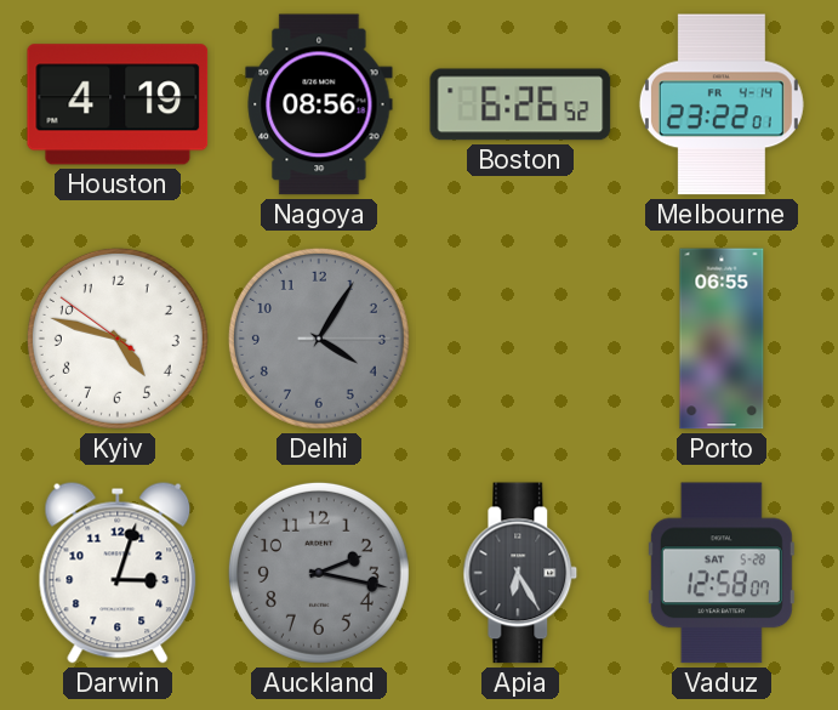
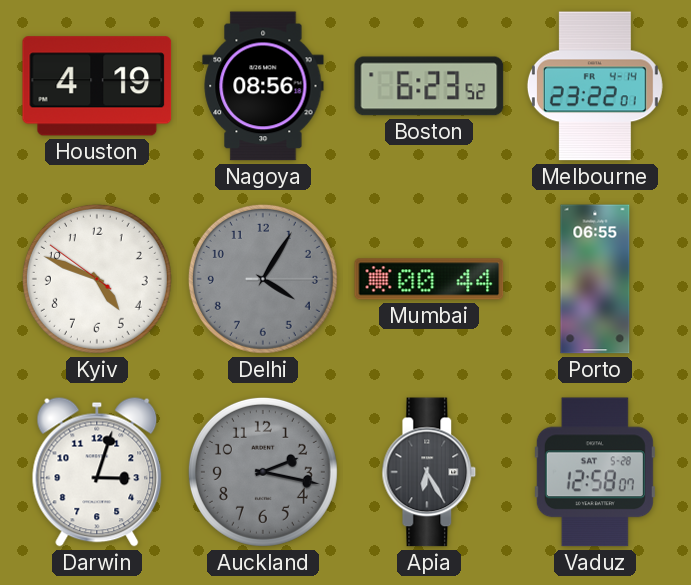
Boston: 6:26 -> 6:23
Kyiv: 4:47 -> 4:48
Mumbai: none -> 00:44
